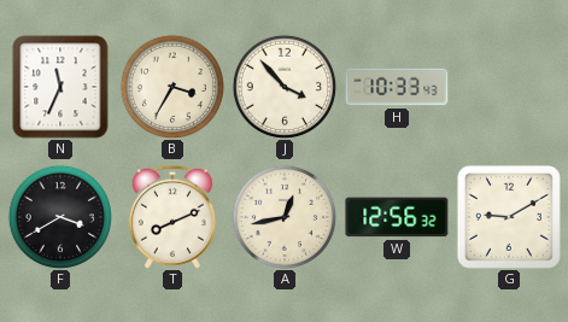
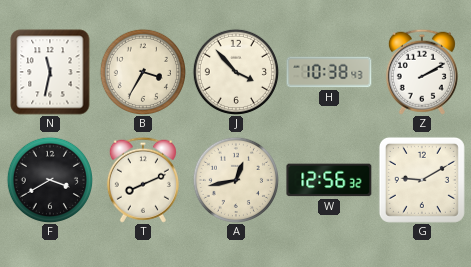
N: 11:34 -> 11:32
H: 10:33 -> 10:38
Z: none -> 2:10
